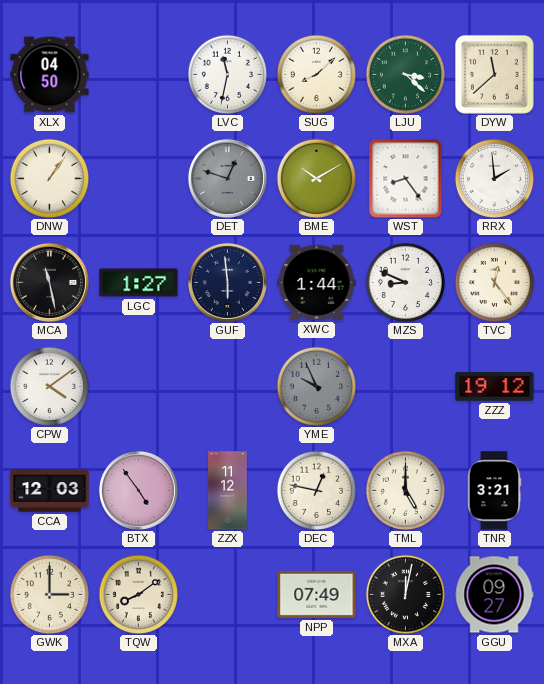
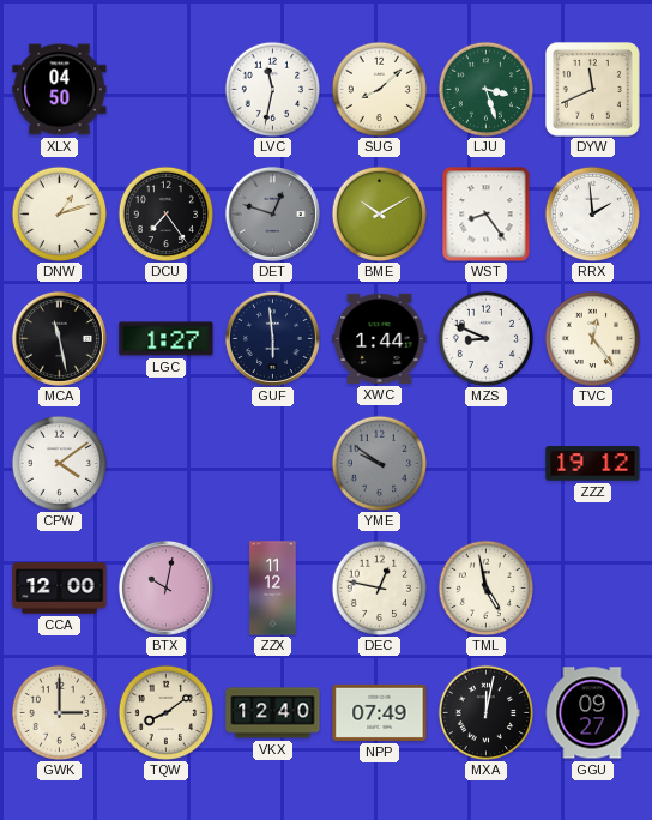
LJU: 3:22 -> 3:27
DYW: 11:38 -> 11:41
DNW: 1:06 -> 1:12
DCU: none -> 7:24
YME: 9:56 -> 9:51
CCA: 12:03 -> 12:00
BTX: 4:54 -> 10:02
TML: 5:00 -> 4:58
TNR: 3:21 -> none
VKX: none -> 12:40
